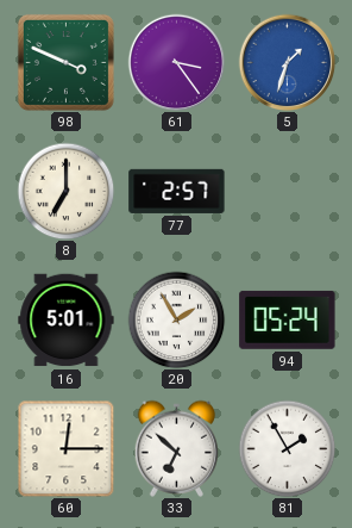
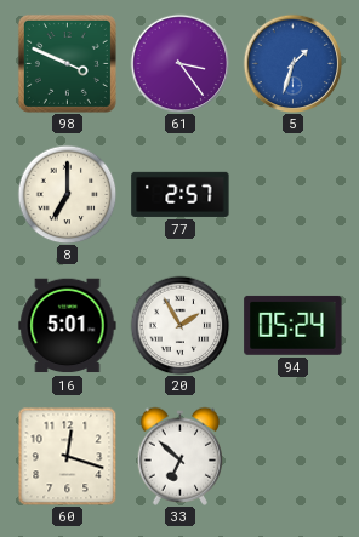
60: 12:15 -> 12:18
81: 1:55 -> none
